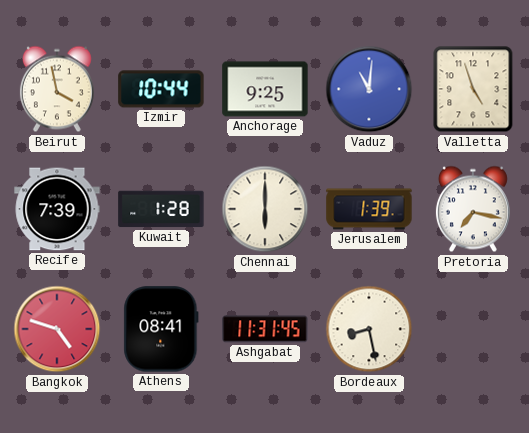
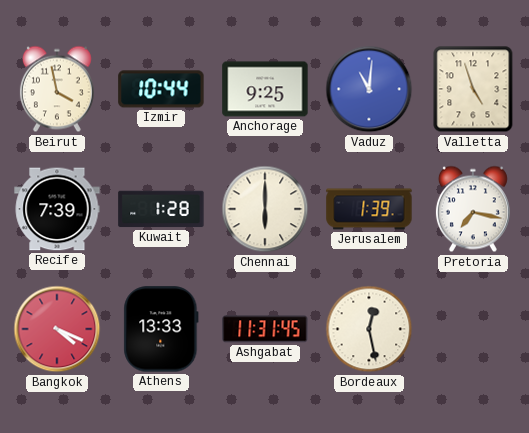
Bangkok: 4:48 -> 4:19
Athens: 08:41 -> 13:33
Bordeaux: 8:28 -> 12:28
